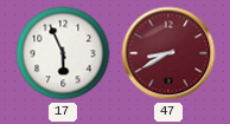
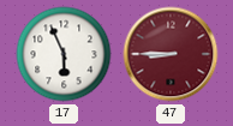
47: 8:40 -> 8:45
